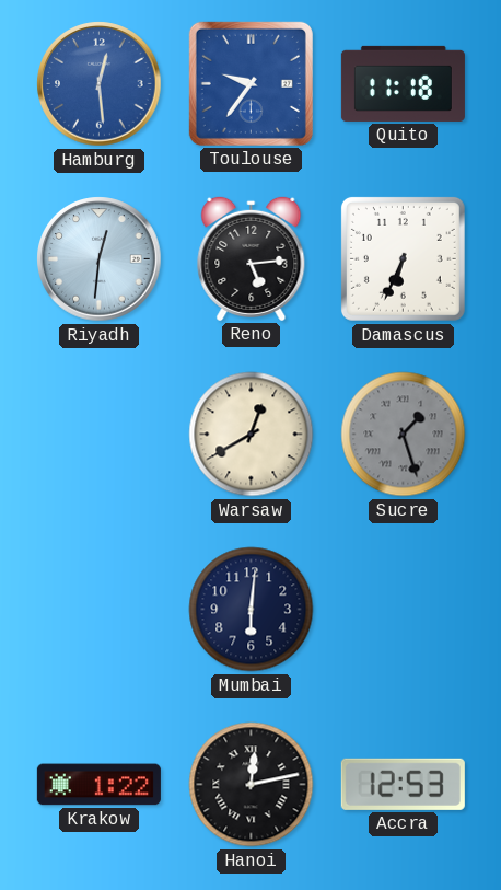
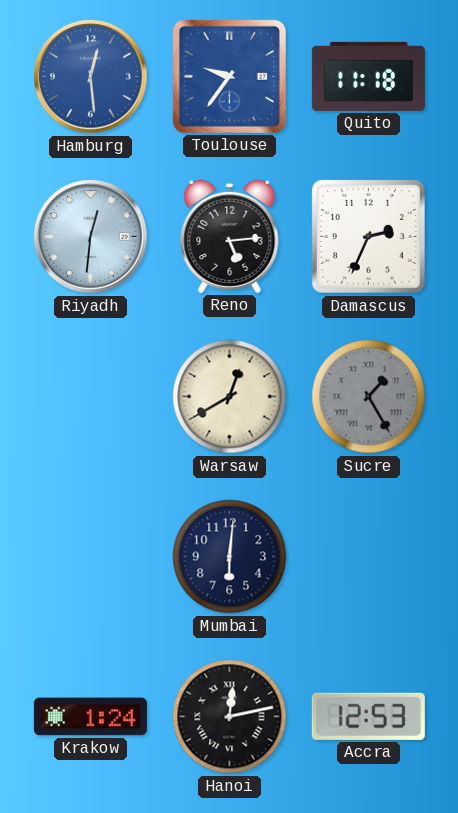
Damascus: 6:34 -> 2:34
Sucre: 1:27 -> 1:25
Krakow: 1:22 -> 1:24
